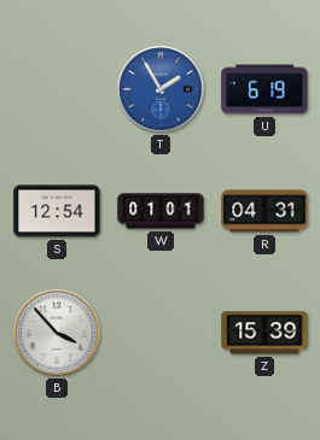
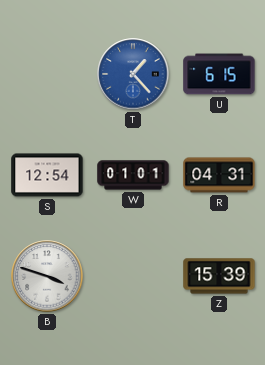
T: 1:55 -> 1:23
U: 6:19 -> 6:15
B: 3:53 -> 3:48
